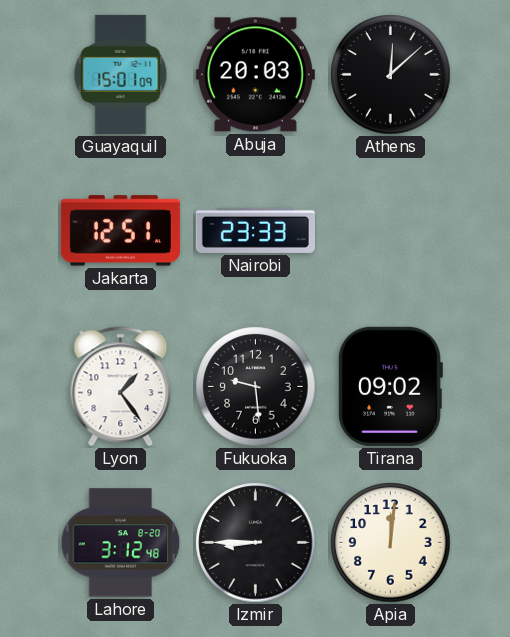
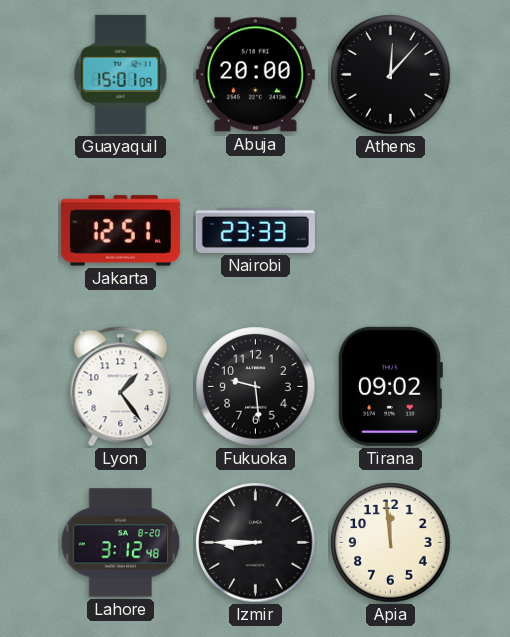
Abuja: 20:03 -> 20:00
Athens: 12:08 -> 12:07
Apia: 12:01 -> 11:59
